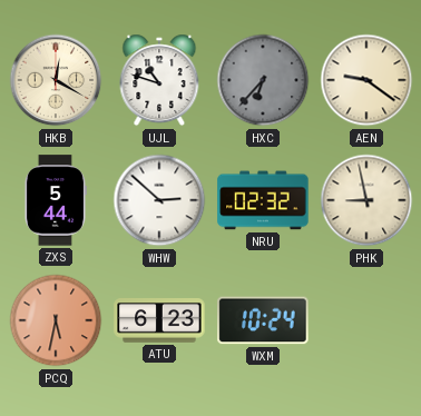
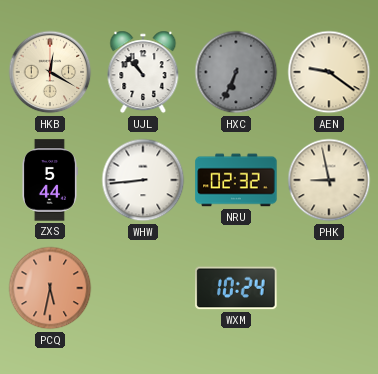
UJL: 10:48 -> 10:53
HXC: 6:37 -> 6:34
WHW: 2:52 -> 8:44
ATU: 6:23 -> none
